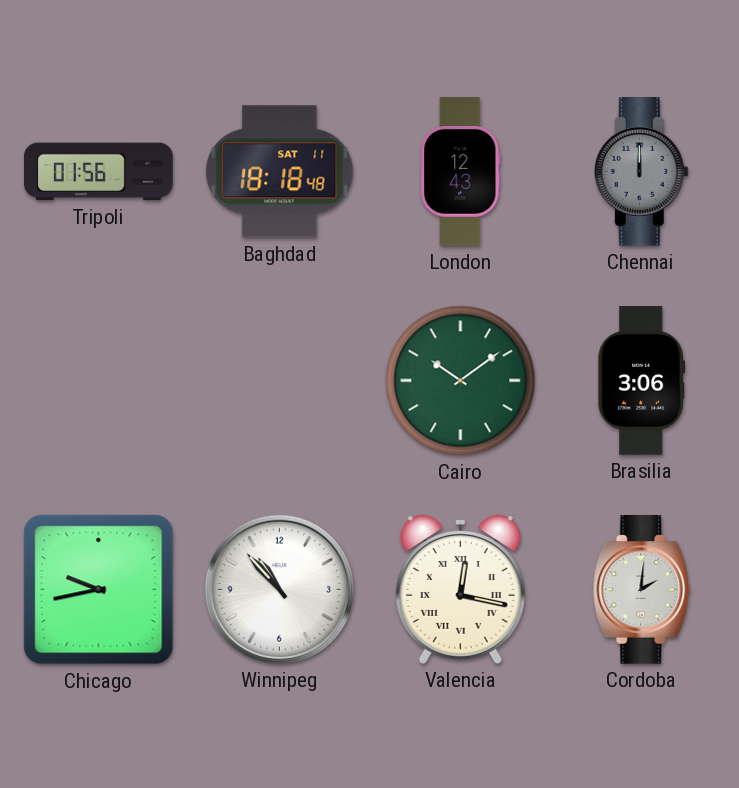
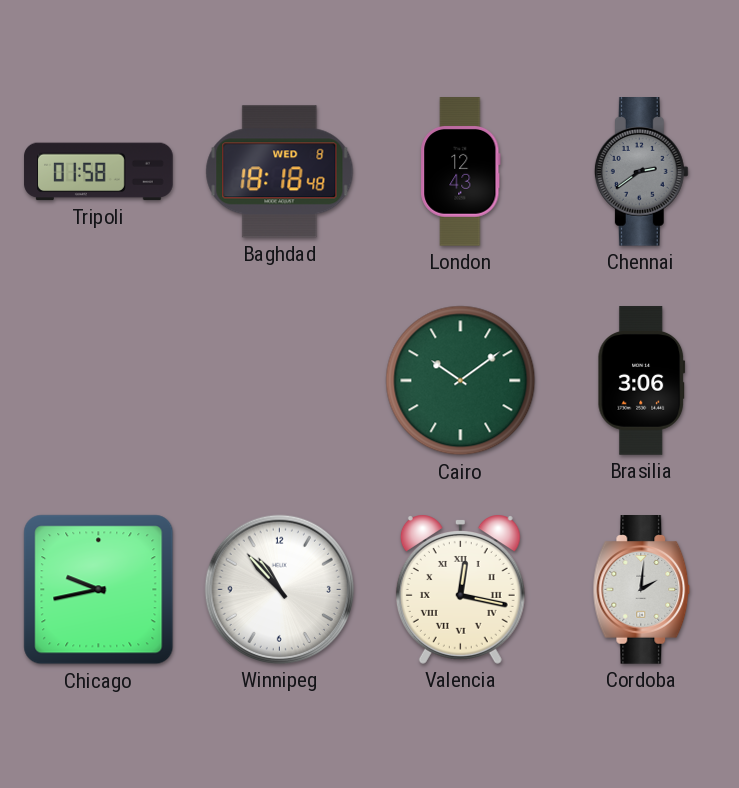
Tripoli: 01:56 -> 01:58
Baghdad date: SAT 11 -> WED 8
Chennai: 12:00 -> 2:39
